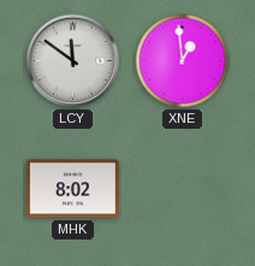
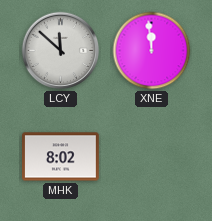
LCY: 11:51 -> 11:52
XNE: 12:59 -> 11:59
